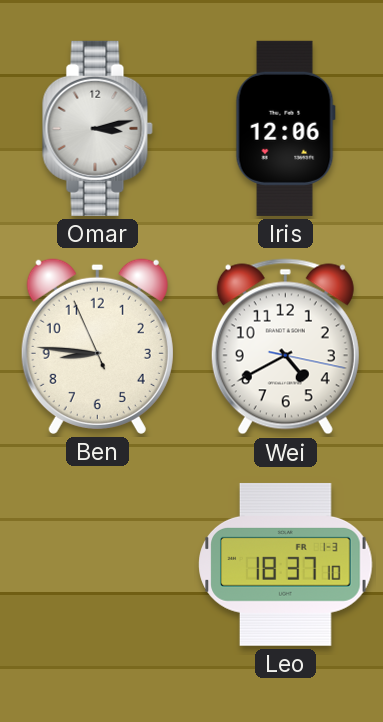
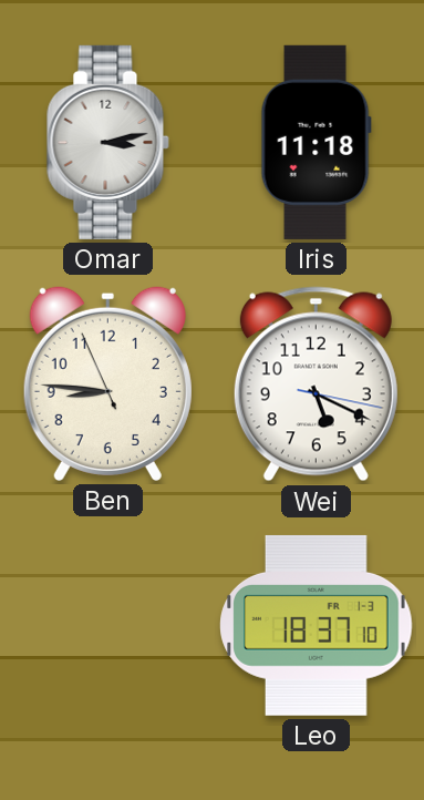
Iris: 12:06 -> 11:18
Wei: 4:40 -> 5:19
